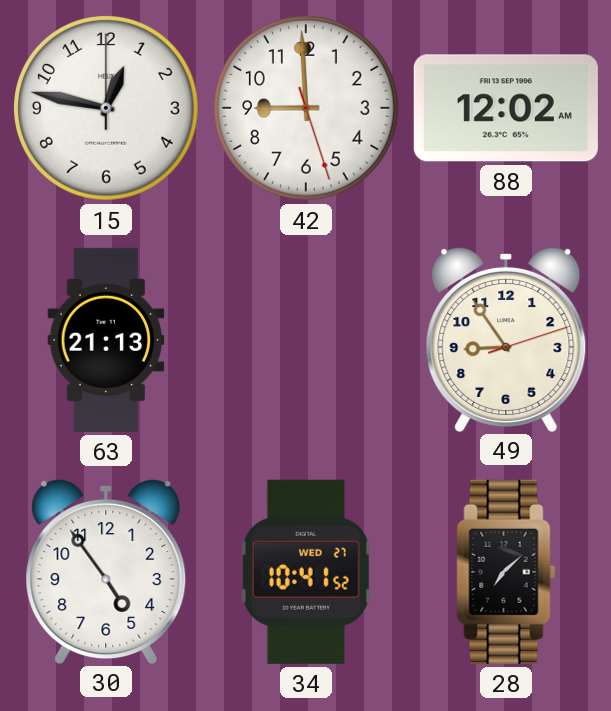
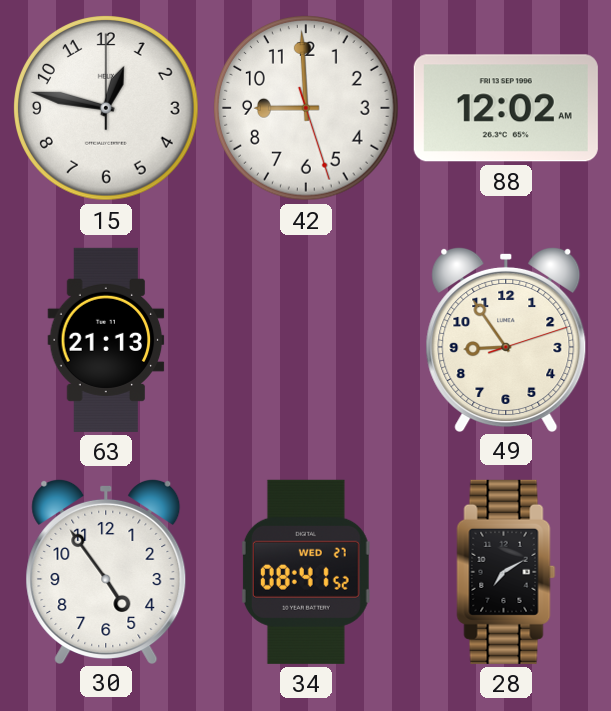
34: 10:41 -> 08:41
28: 7:08 -> 7:10
